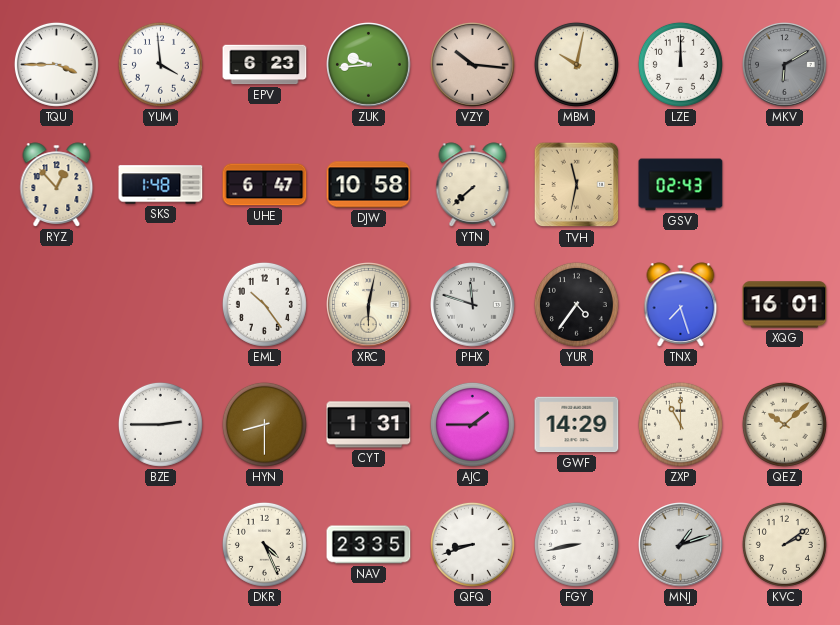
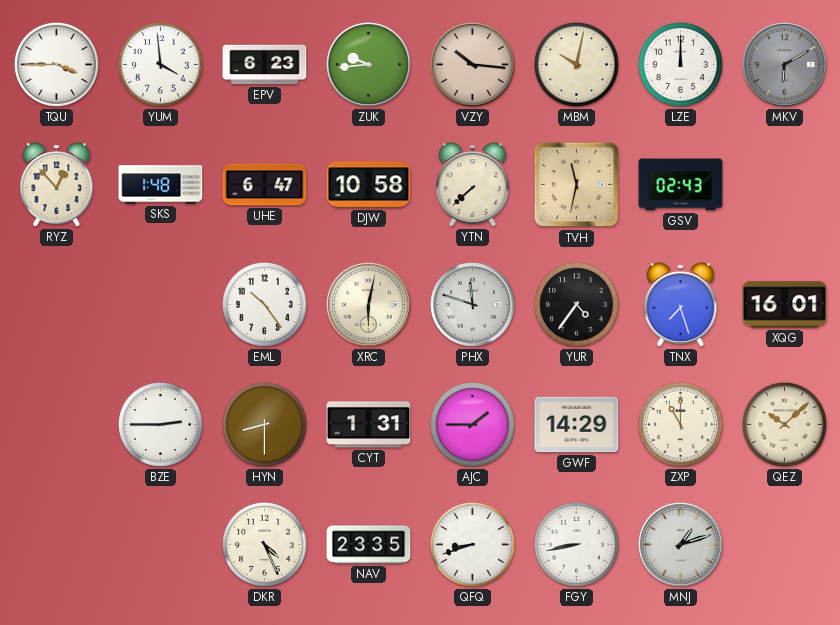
KVC: 2:09 -> none
